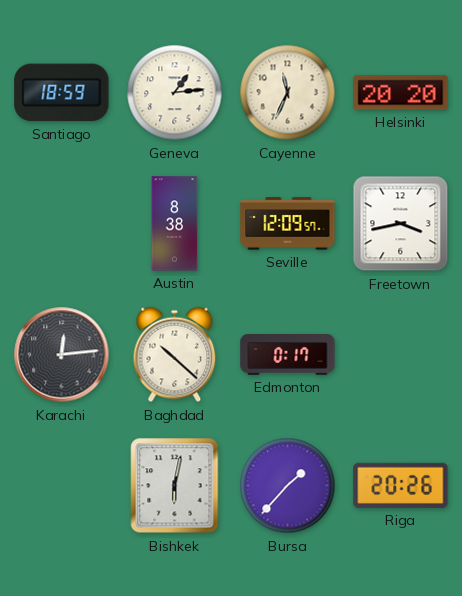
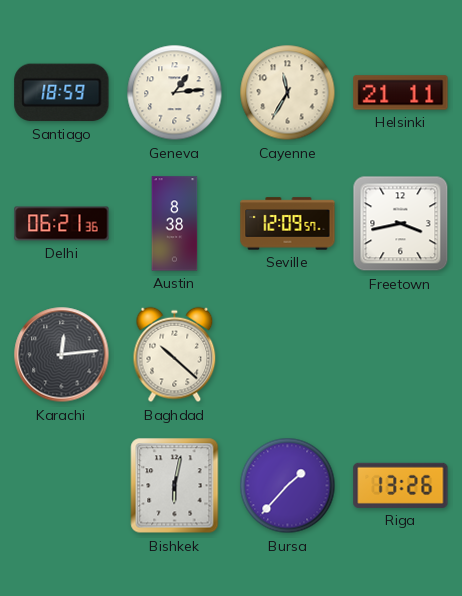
Cayenne: 11:34 -> 11:35
Helsinki: 20:20 -> 21:11
Delhi: none -> 06:21
Edmonton: 0:17 -> none
Riga: 20:26 -> 13:26
